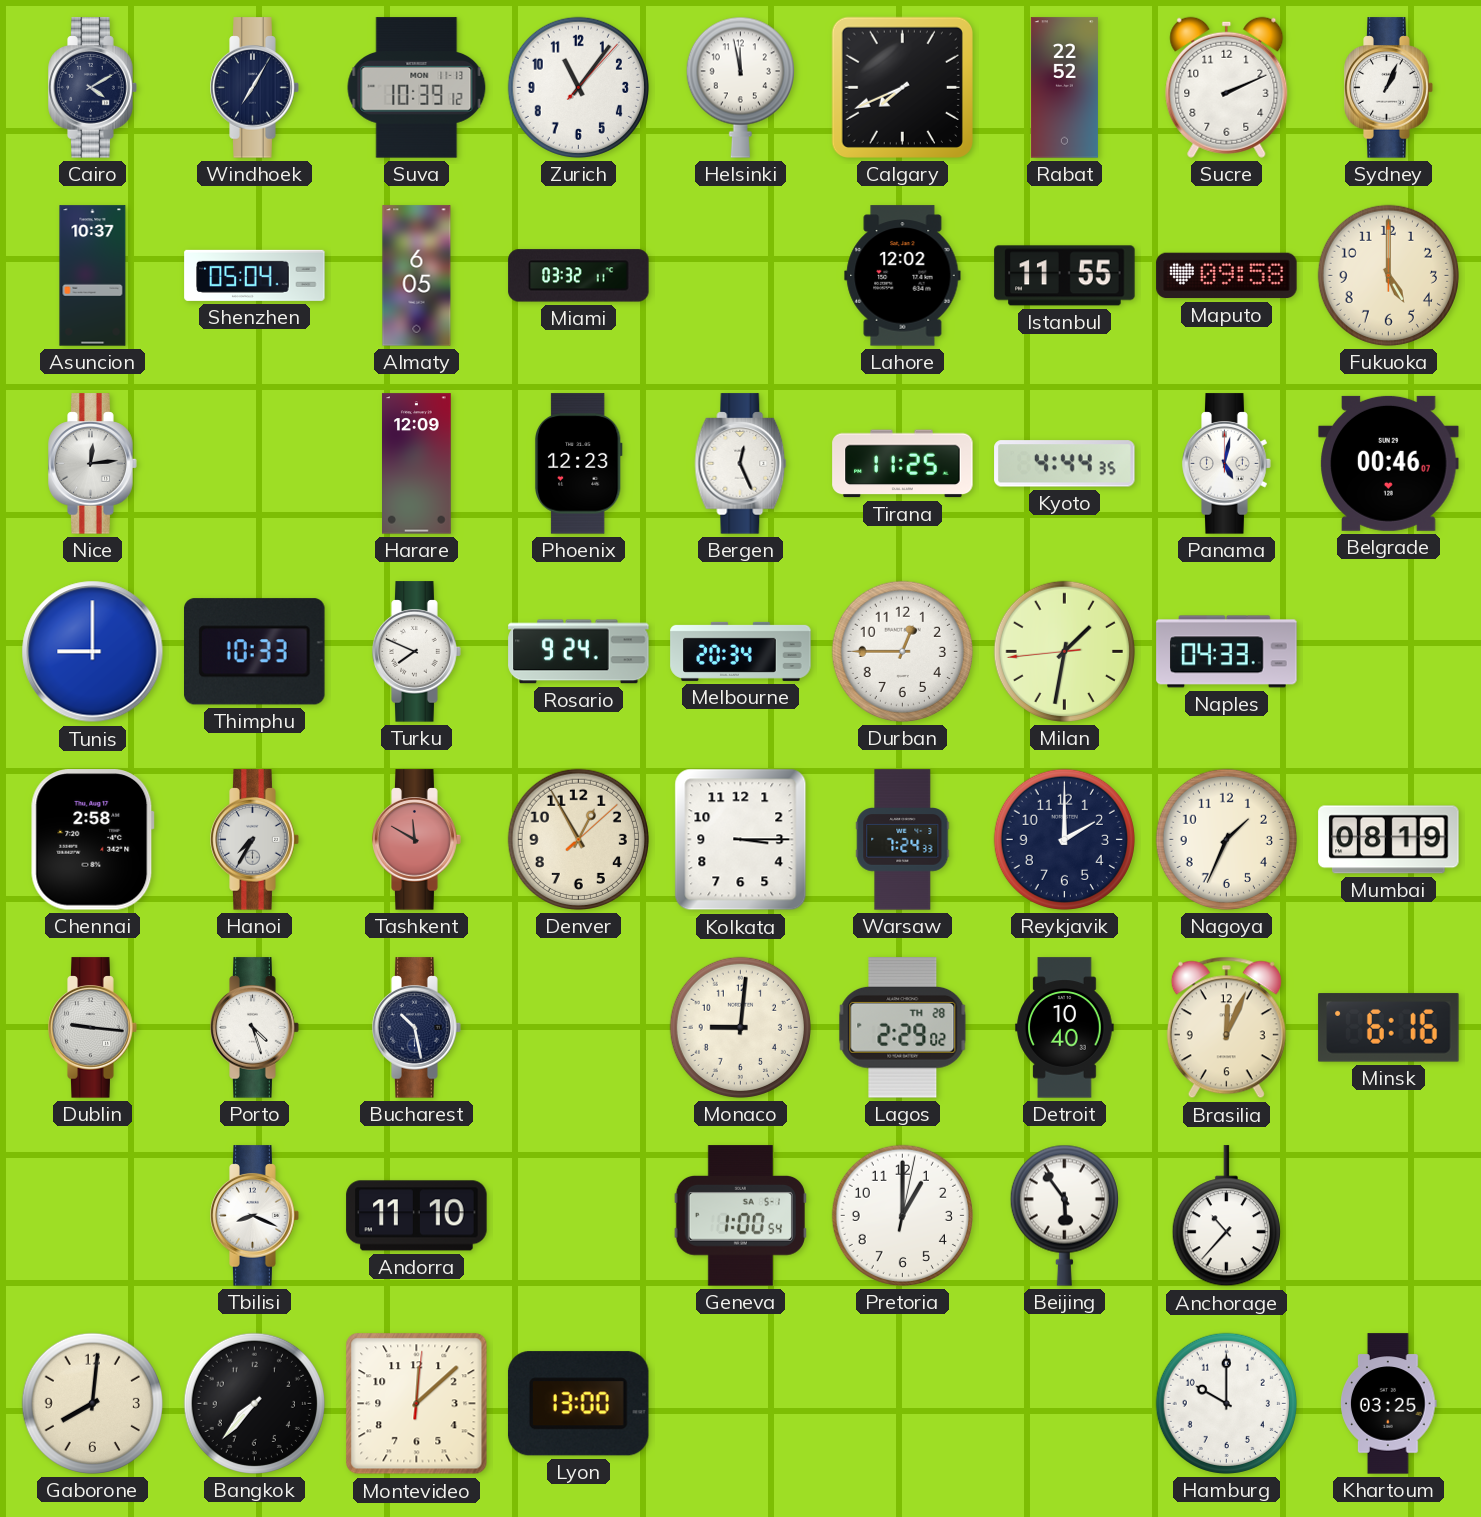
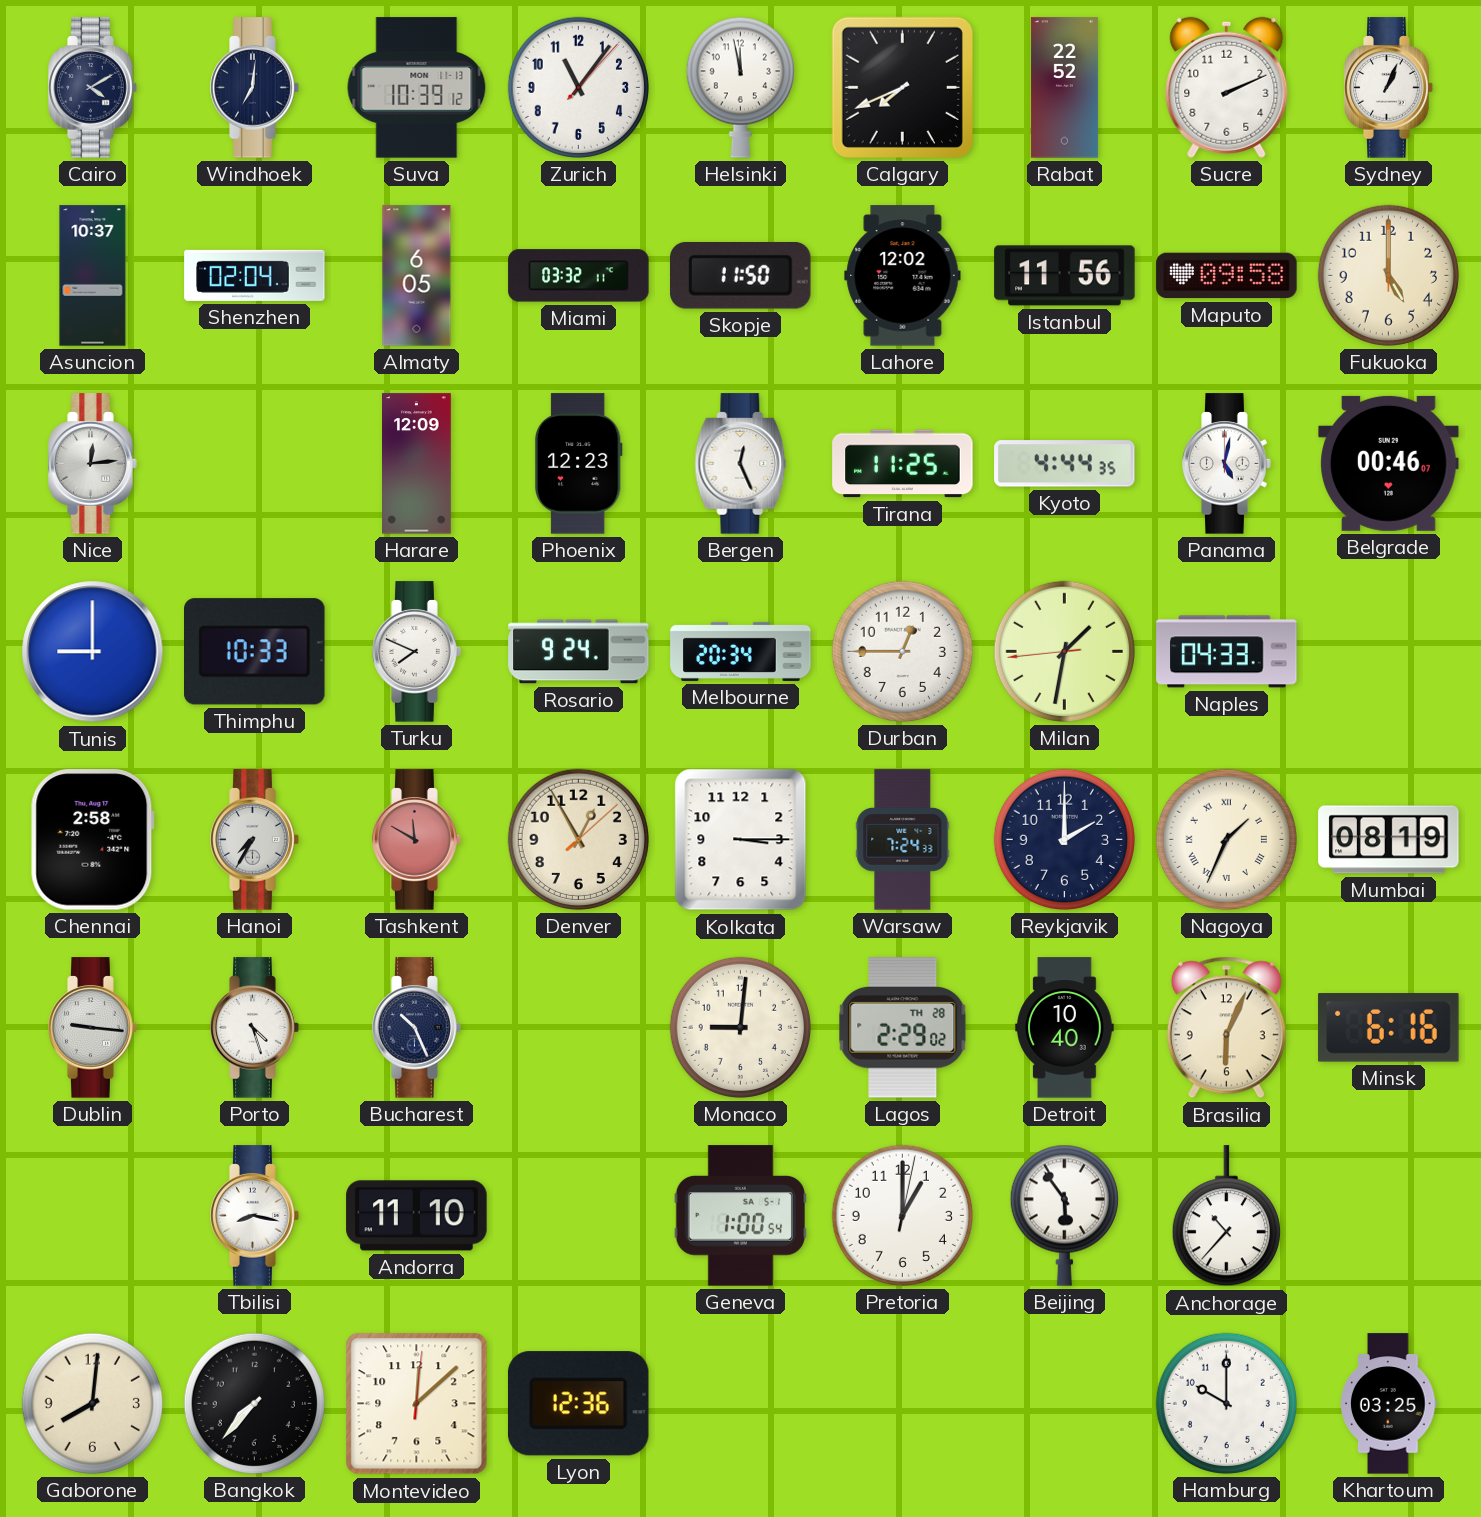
Windhoek: 7:05 -> 7:01
Shenzhen: 05:04 -> 02:04
Skopje: none -> 11:50
Istanbul: 11:55 -> 11:56
Nagoya numerals: Arabic -> Roman
Bucharest: 10:28 -> 10:26
Brasilia: 12:04 -> 6:04
Tbilisi: 8:19 -> 8:17
Lyon: 13:00 -> 12:36
